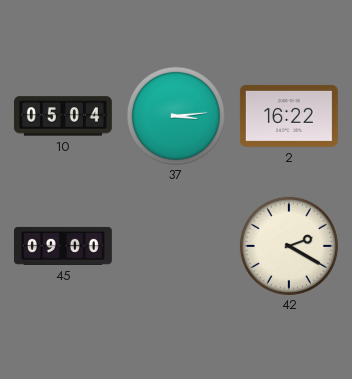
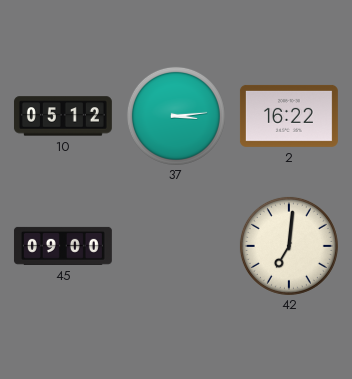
10: 05:04 -> 05:12
42: 2:20 -> 7:01
